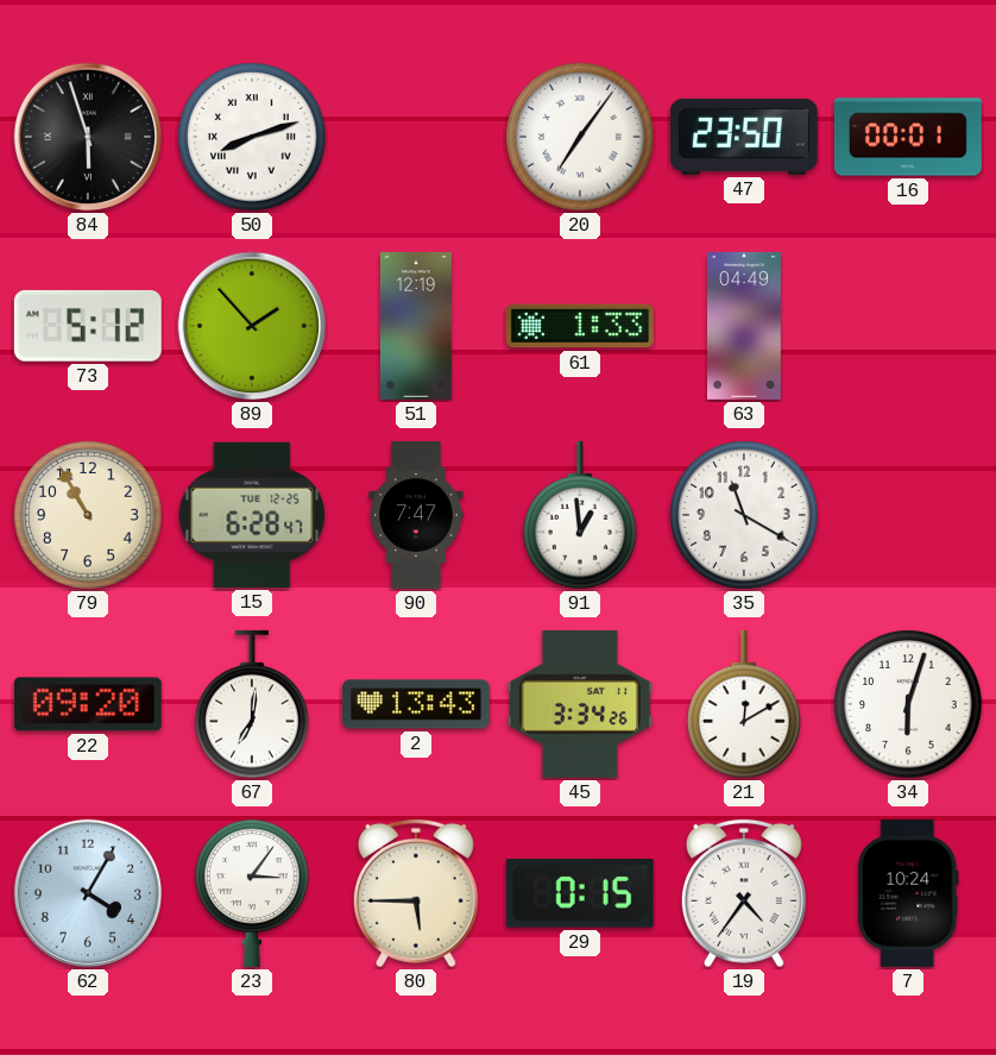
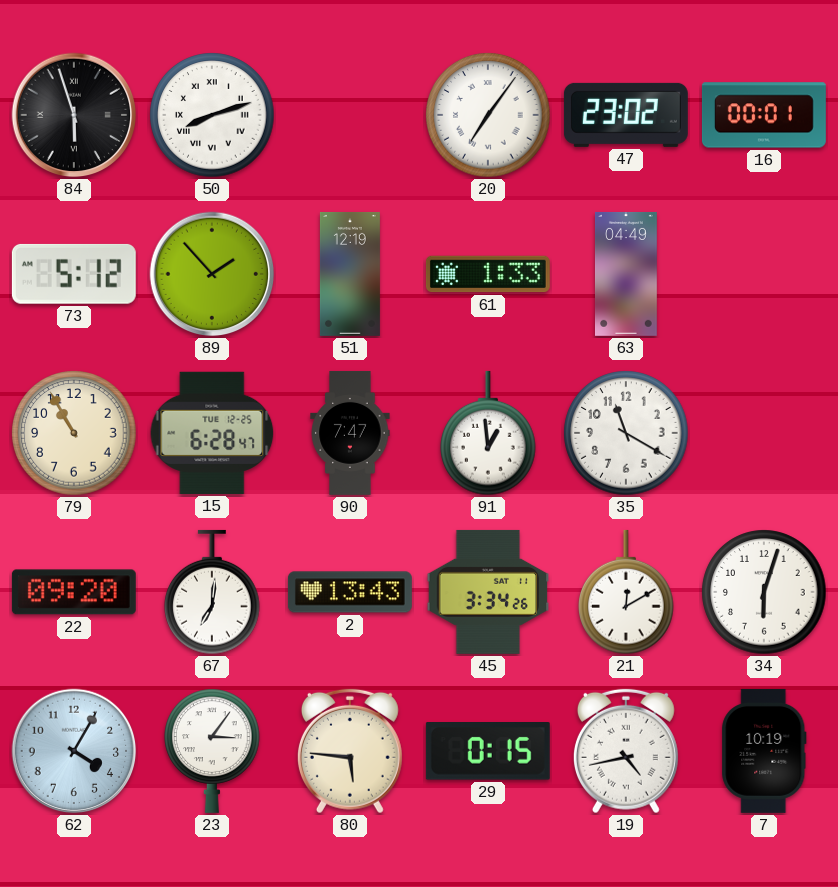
47: 23:50 -> 23:02
80: 5:45 -> 5:46
19: 4:36 -> 4:43
7: 10:24 -> 10:19
